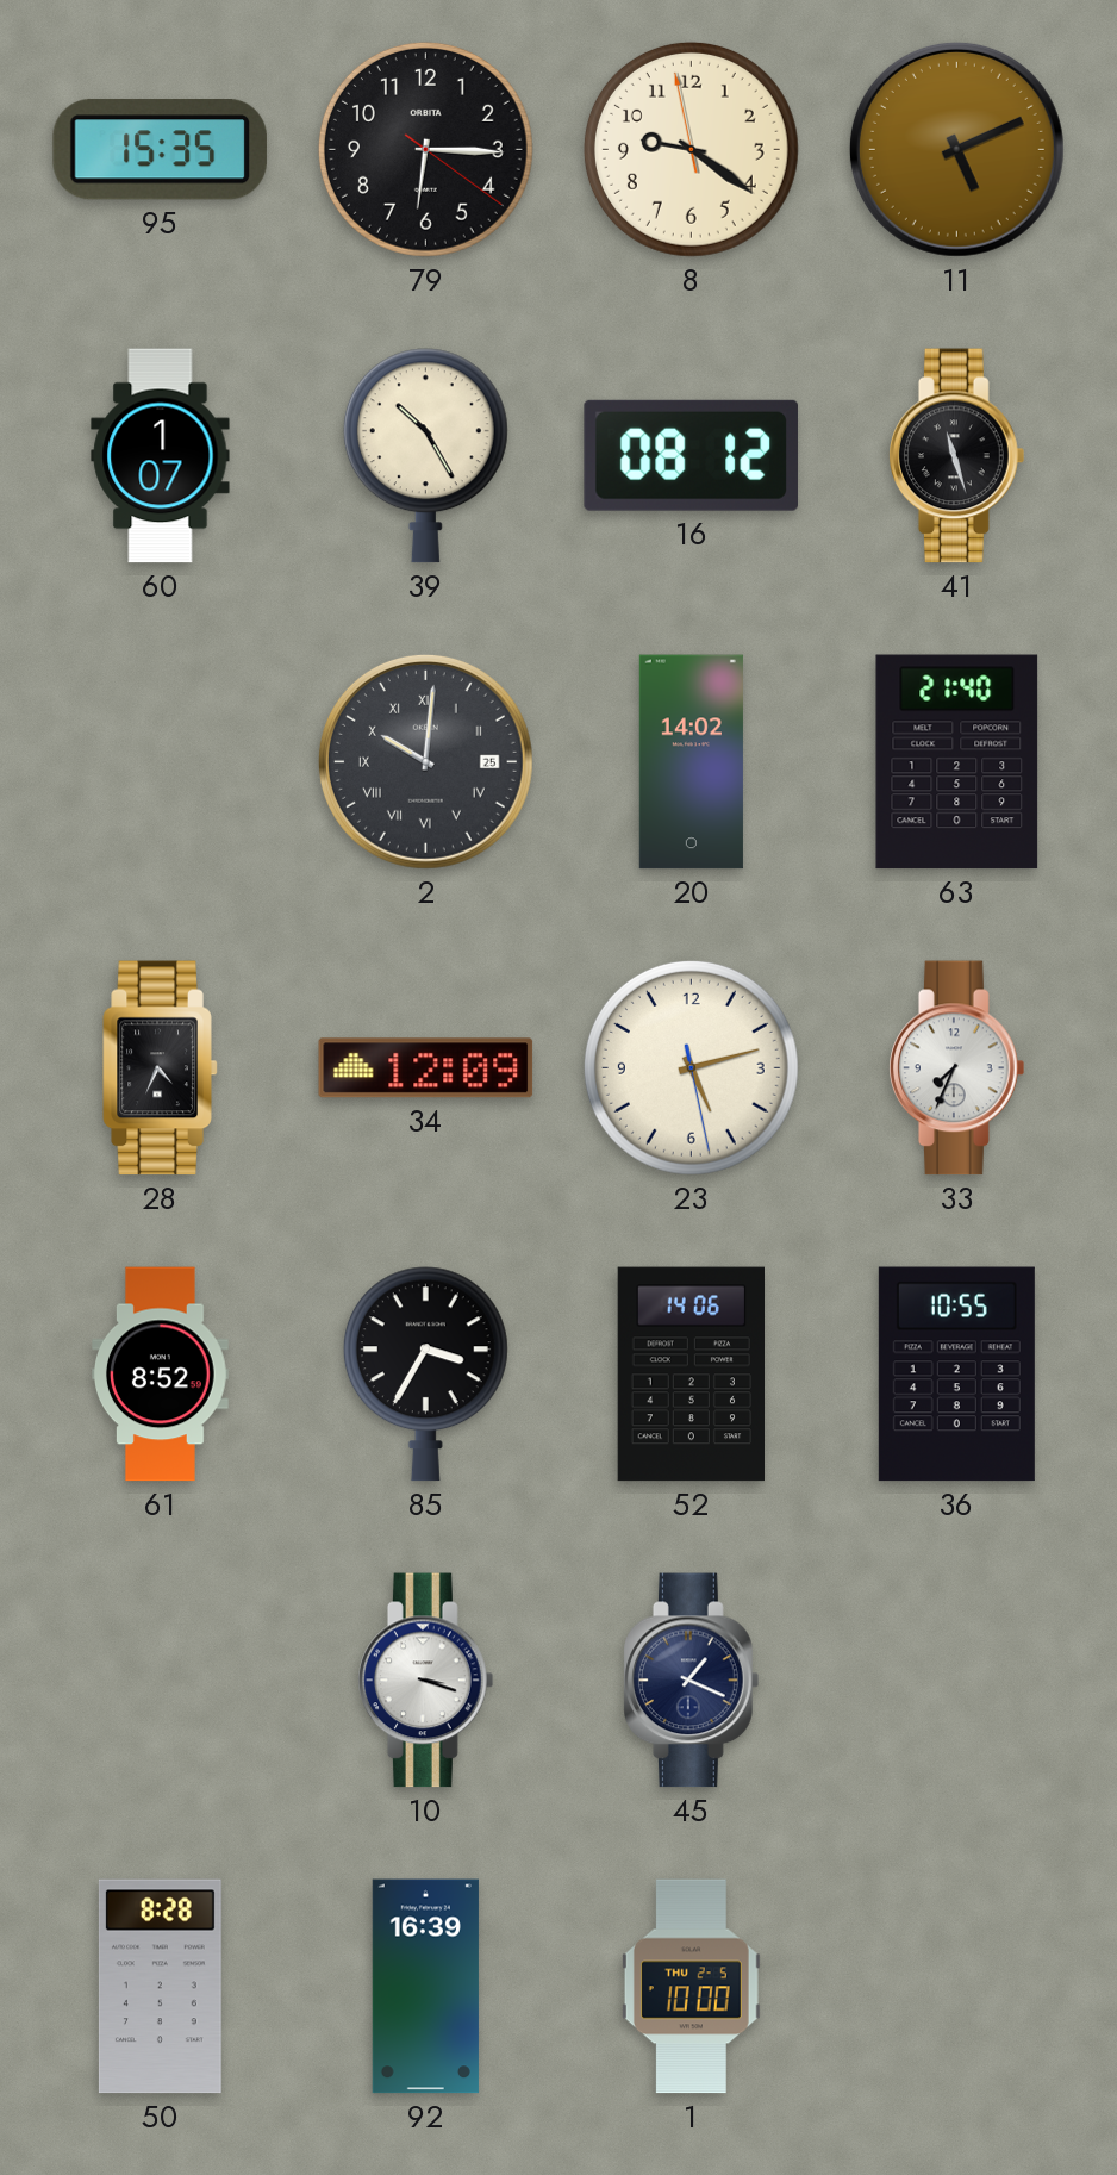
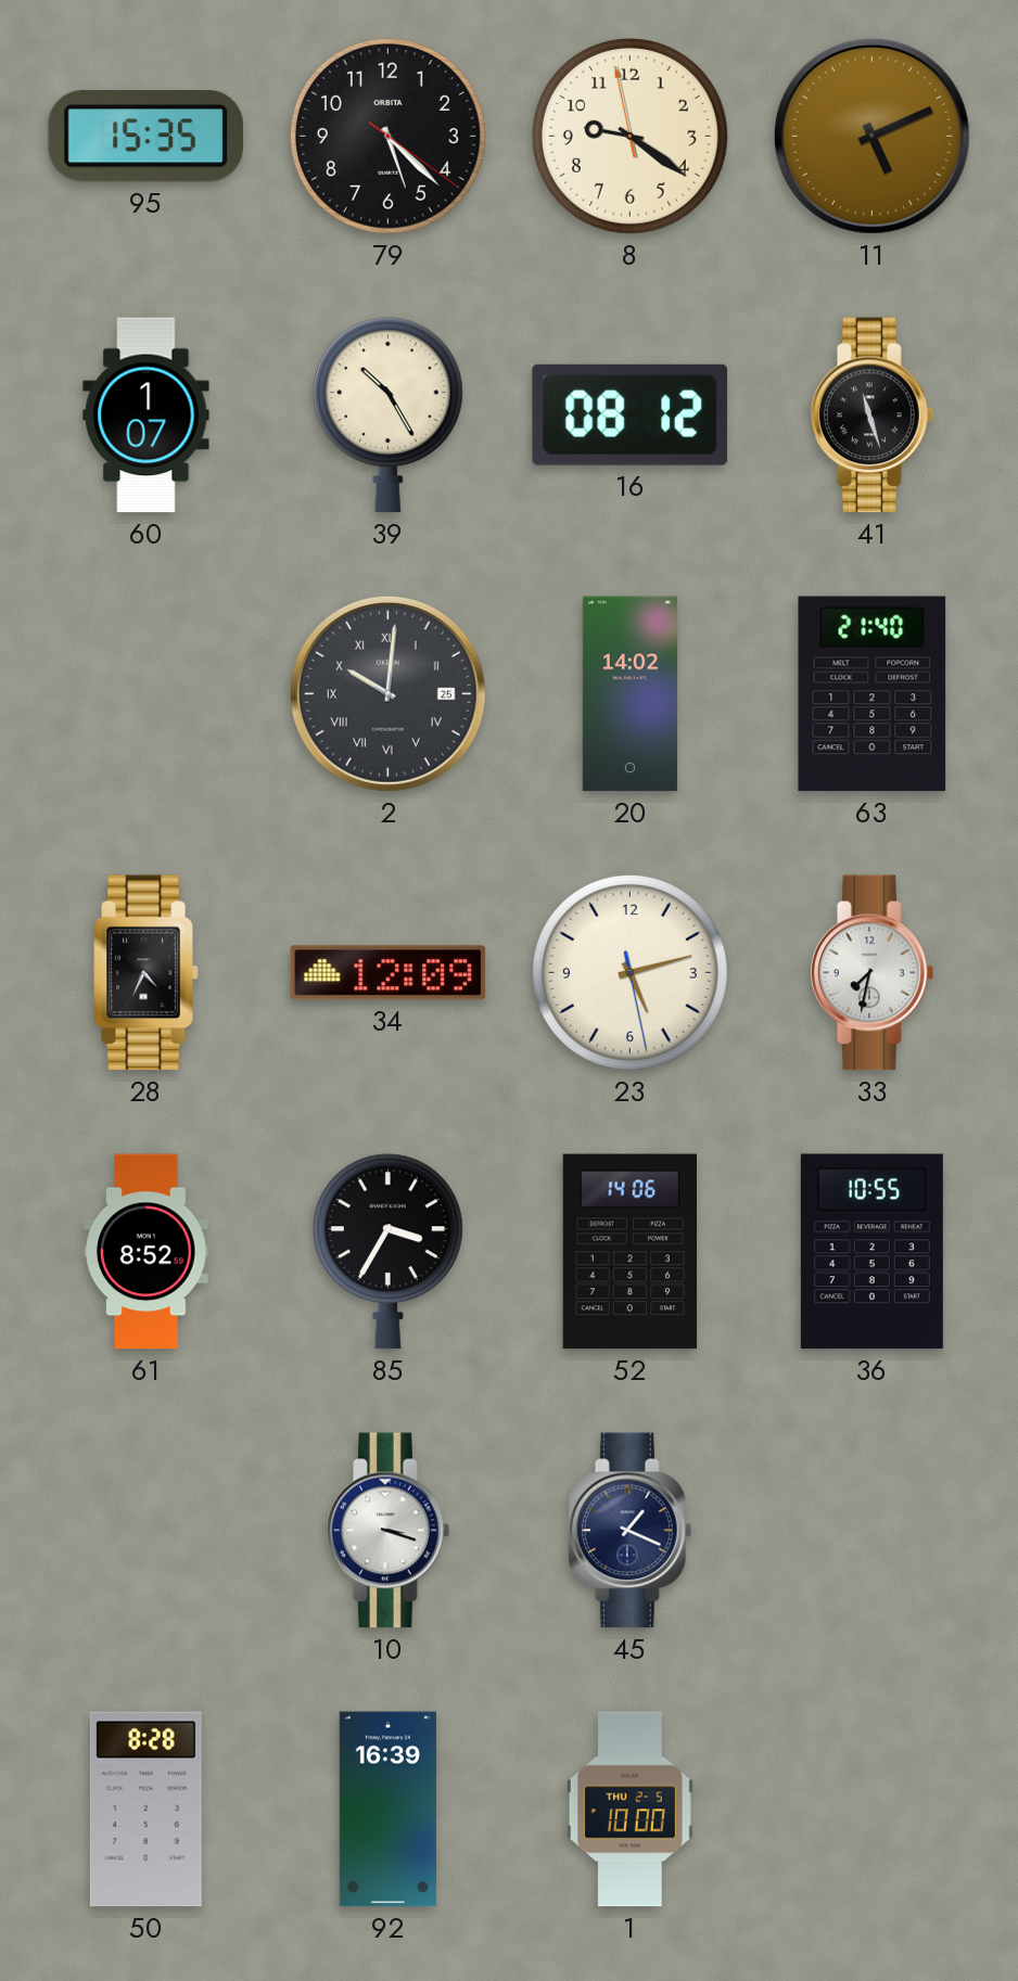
79: 6:15 -> 5:22
33: 7:34 -> 7:32
